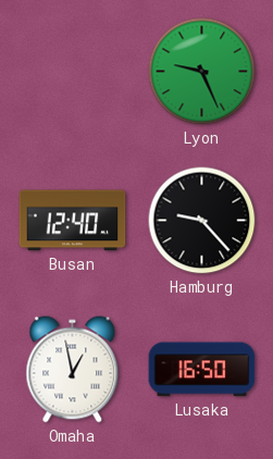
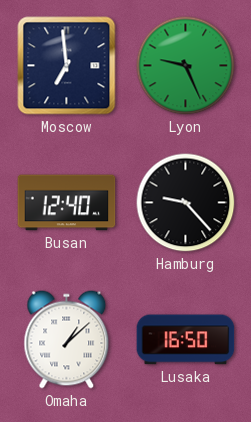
Moscow: none -> 6:59
Omaha: 12:58 -> 1:08
